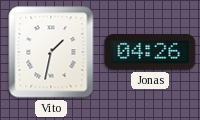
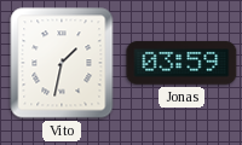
Jonas: 04:26 -> 03:59
